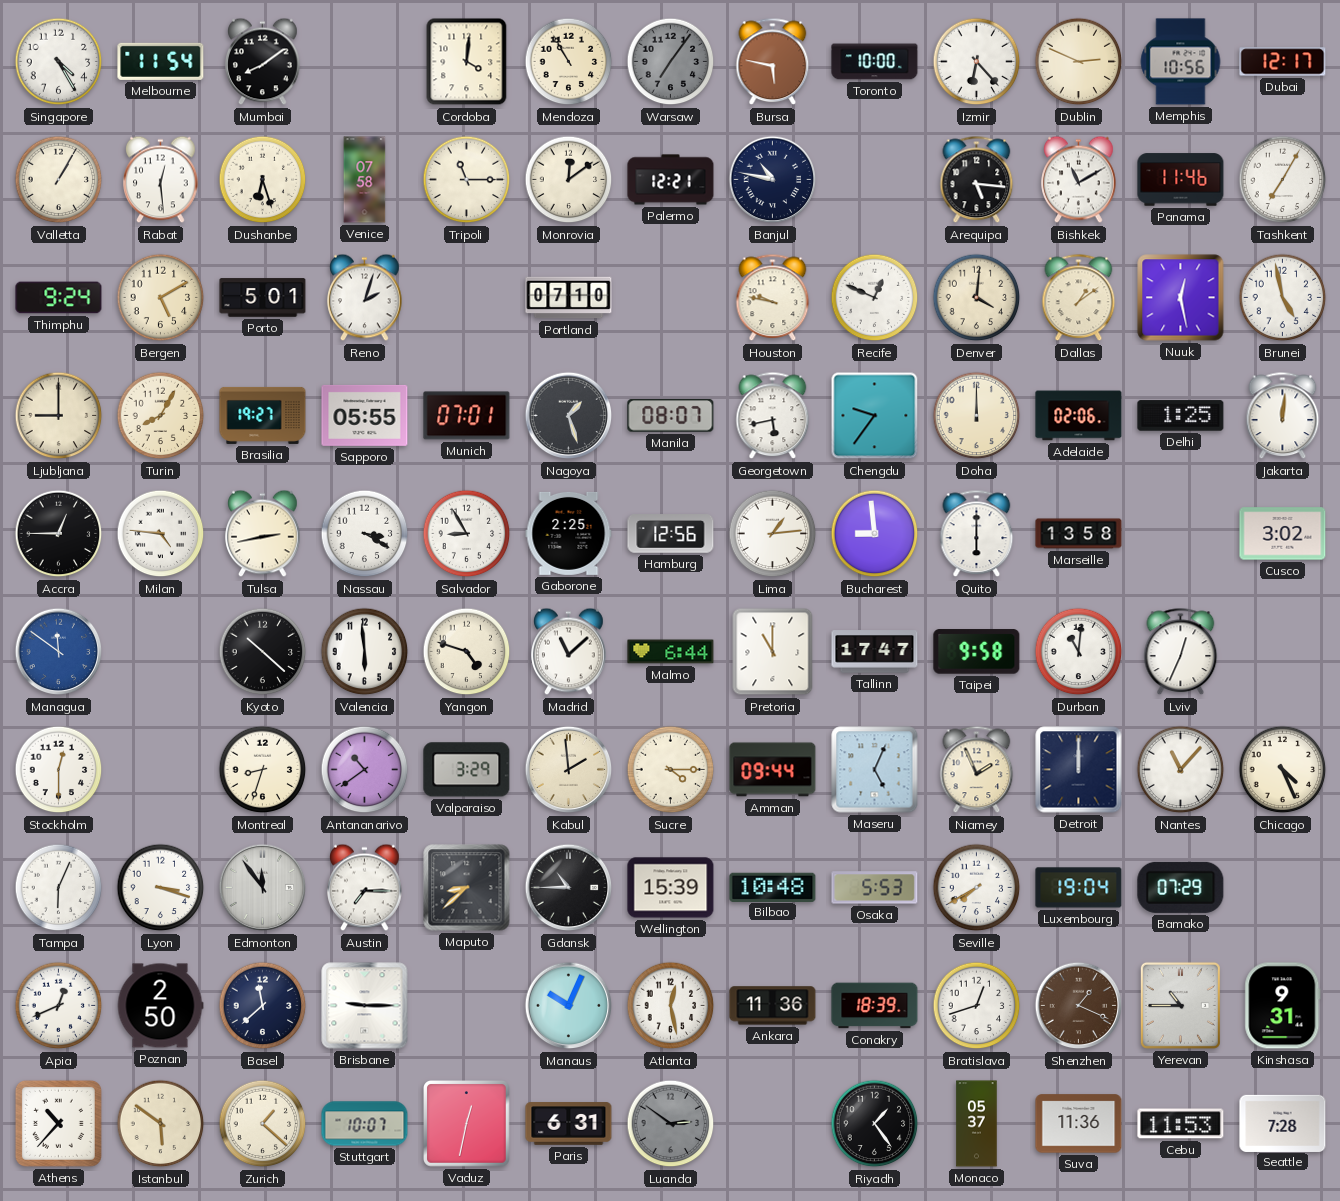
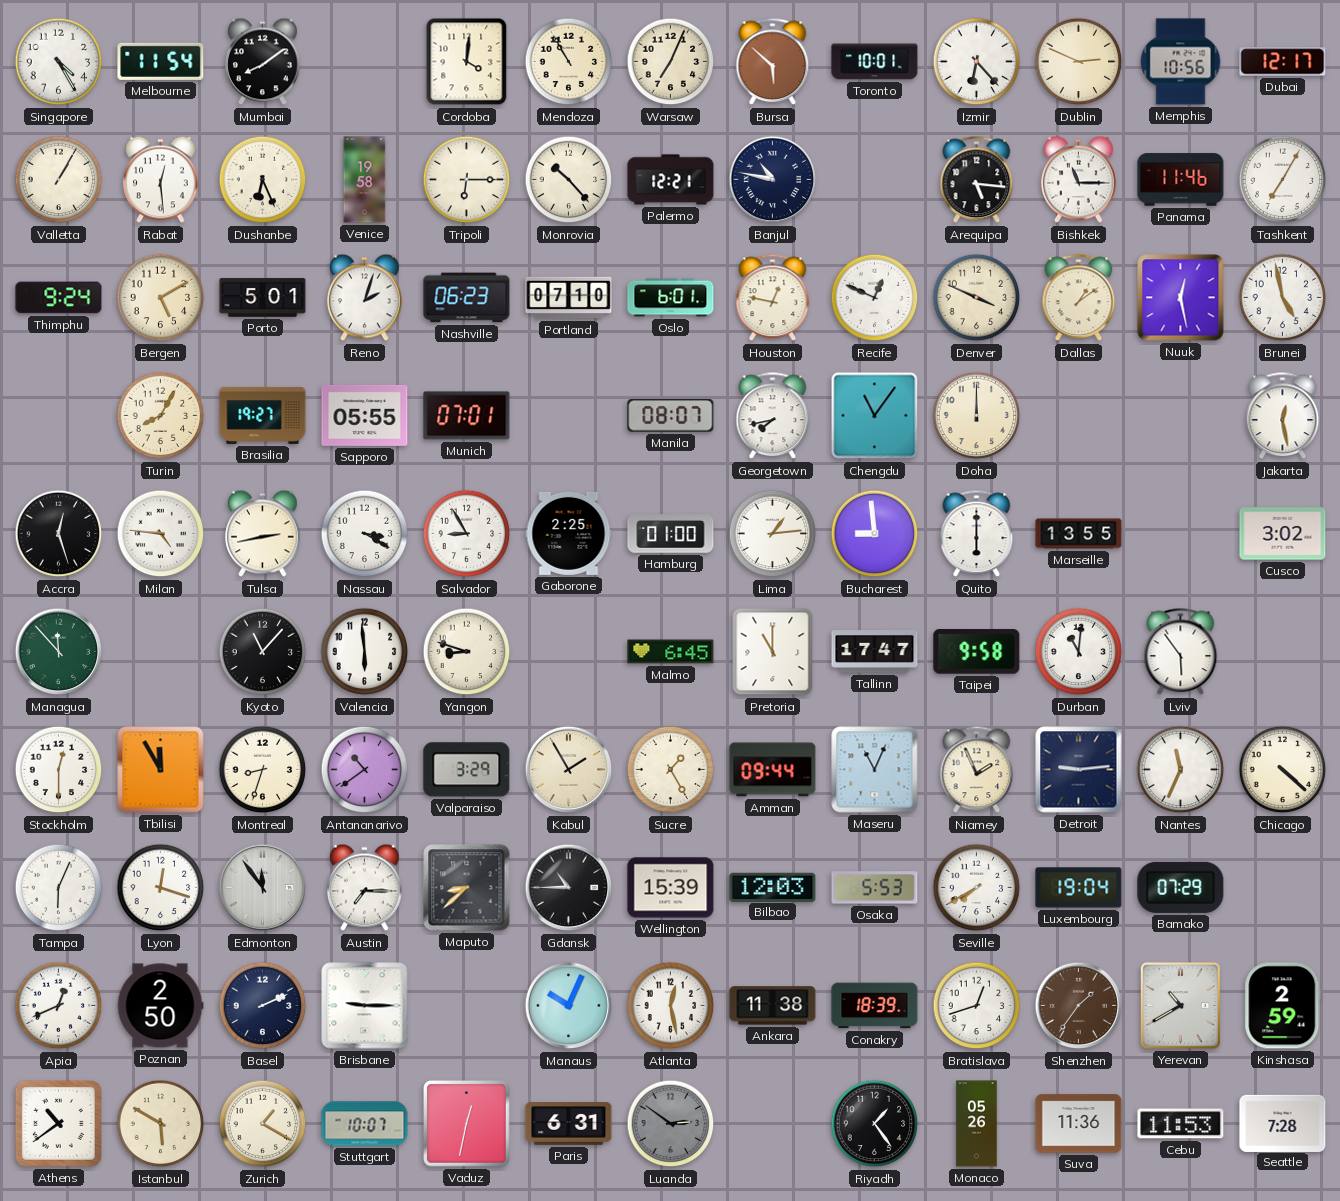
Warsaw: 7:06 -> 7:04
Warsaw dial: grey -> cream
Bursa: 5:47 -> 5:52
Toronto: 10:00 -> 10:01
Dushanbe: 6:27 -> 6:26
Venice: 07:58 -> 19:58
Tripoli: 11:15 -> 6:15
Monrovia: 12:09 -> 10:23
Bishkek: 11:10 -> 11:15
Nashville: none -> 06:23
Oslo: none -> 6:01
Houston: 9:47 -> 12:47
Denver: 4:01 -> 3:49
Ljubljana: 9:00 -> none
Nagoya: 1:27 -> none
Georgetown: 5:43 -> 7:43
Chengdu: 9:36 -> 11:06
Adelaide: 02:06 -> none
Delhi: 1:25 -> none
Jakarta: 12:01 -> 12:28
Accra: 12:45 -> 12:27
Hamburg: 12:56 -> 01:00
Marseille: 13:58 -> 13:55
Managua: 11:51 -> 11:53
Managua dial: blue -> green
Kyoto: 10:22 -> 11:07
Yangon: 4:48 -> 8:48
Madrid: 11:08 -> none
Malmo: 6:44 -> 6:45
Lviv: 12:34 -> 5:54
Tbilisi: none -> 11:55
Kabul: 1:59 -> 1:55
Sucre: 4:15 -> 1:25
Maseru: 5:04 -> 11:04
Detroit: 12:00 -> 9:14
Nantes: 11:07 -> 11:34
Chicago: 4:26 -> 4:22
Lyon: 3:18 -> 12:18
Bilbao: 10:48 -> 12:03
Basel: 11:38 -> 2:11
Ankara: 11:36 -> 11:38
Shenzhen: 1:19 -> 1:36
Yerevan: 10:45 -> 10:40
Kinshasa: 9:31 -> 2:59
Athens: 10:37 -> 10:39
Istanbul: 5:51 -> 5:50
Zurich: 1:22 -> 1:20
Monaco: 05:37 -> 05:26
